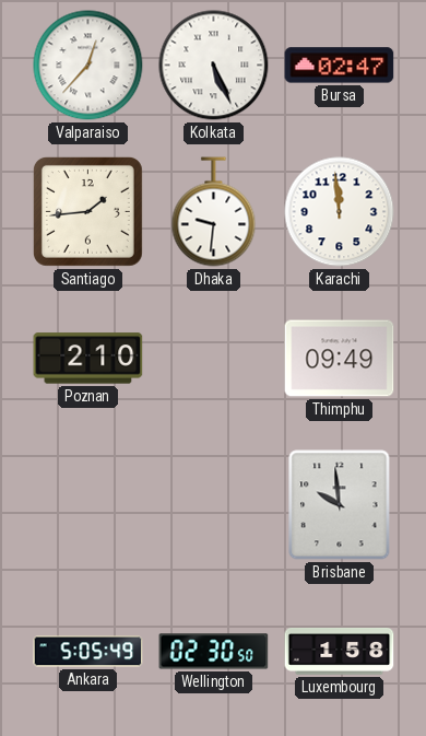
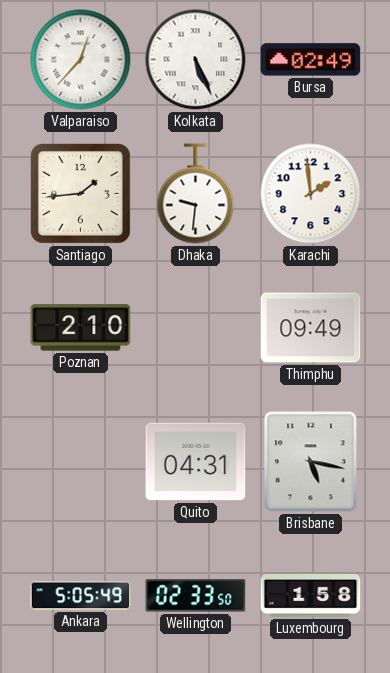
Bursa: 02:47 -> 02:49
Karachi: 11:59 -> 1:59
Quito: none -> 04:31
Brisbane: 9:59 -> 5:17
Wellington: 02:30 -> 02:33
